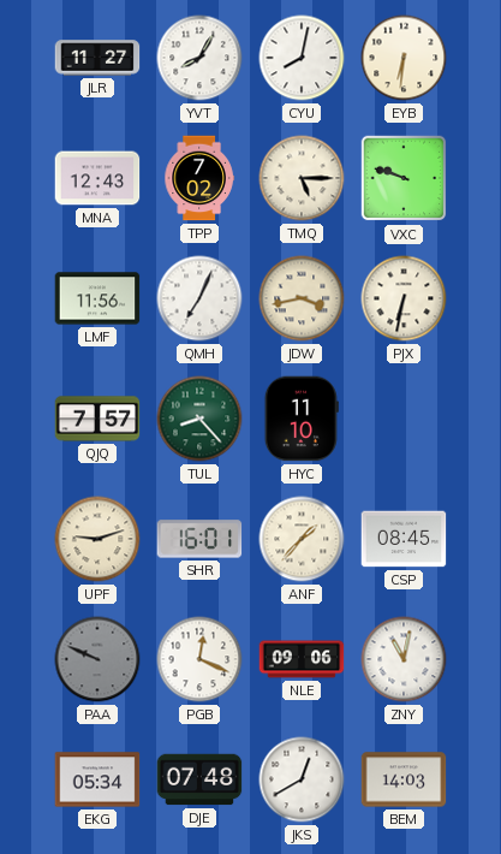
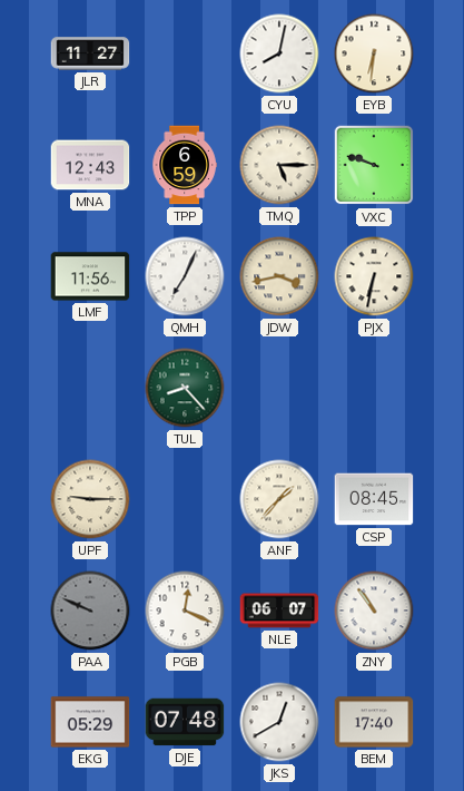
YVT: 8:05 -> none
TPP: 7:02 -> 6:59
QJQ: 7:57 -> none
HYC: 11:10 -> none
UPF: 9:12 -> 9:15
SHR: 16:01 -> none
NLE: 09:06 -> 06:07
ZNY: 11:02 -> 10:54
EKG: 05:34 -> 05:29
BEM: 14:03 -> 17:40
